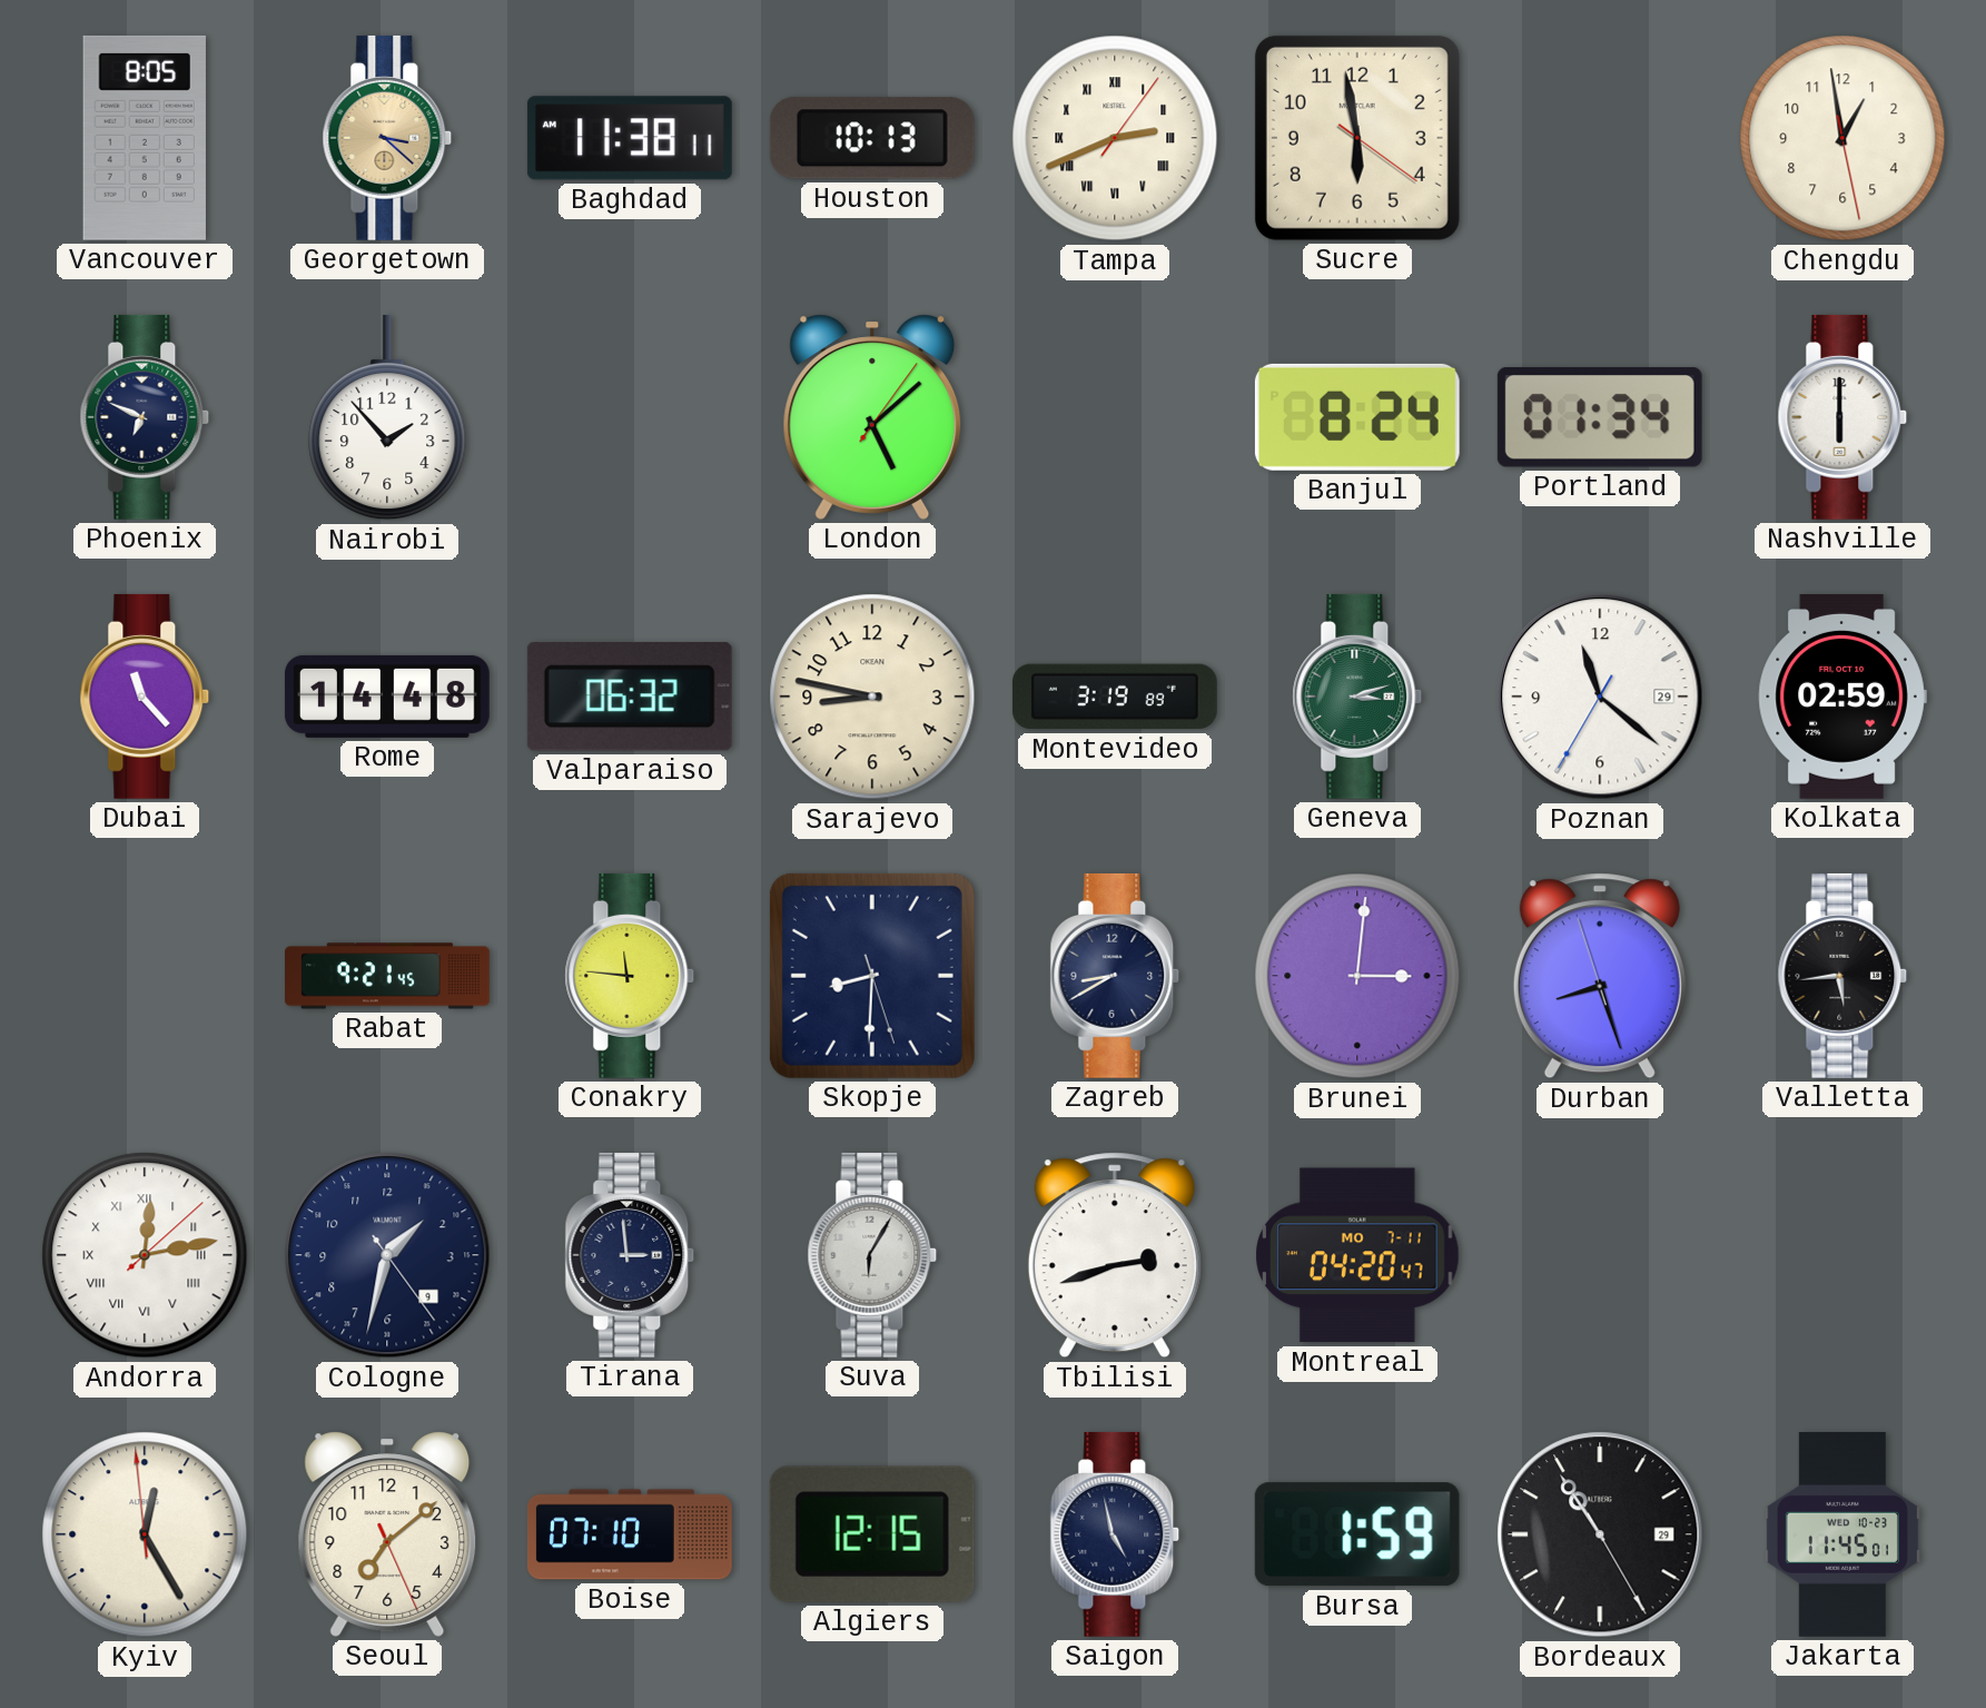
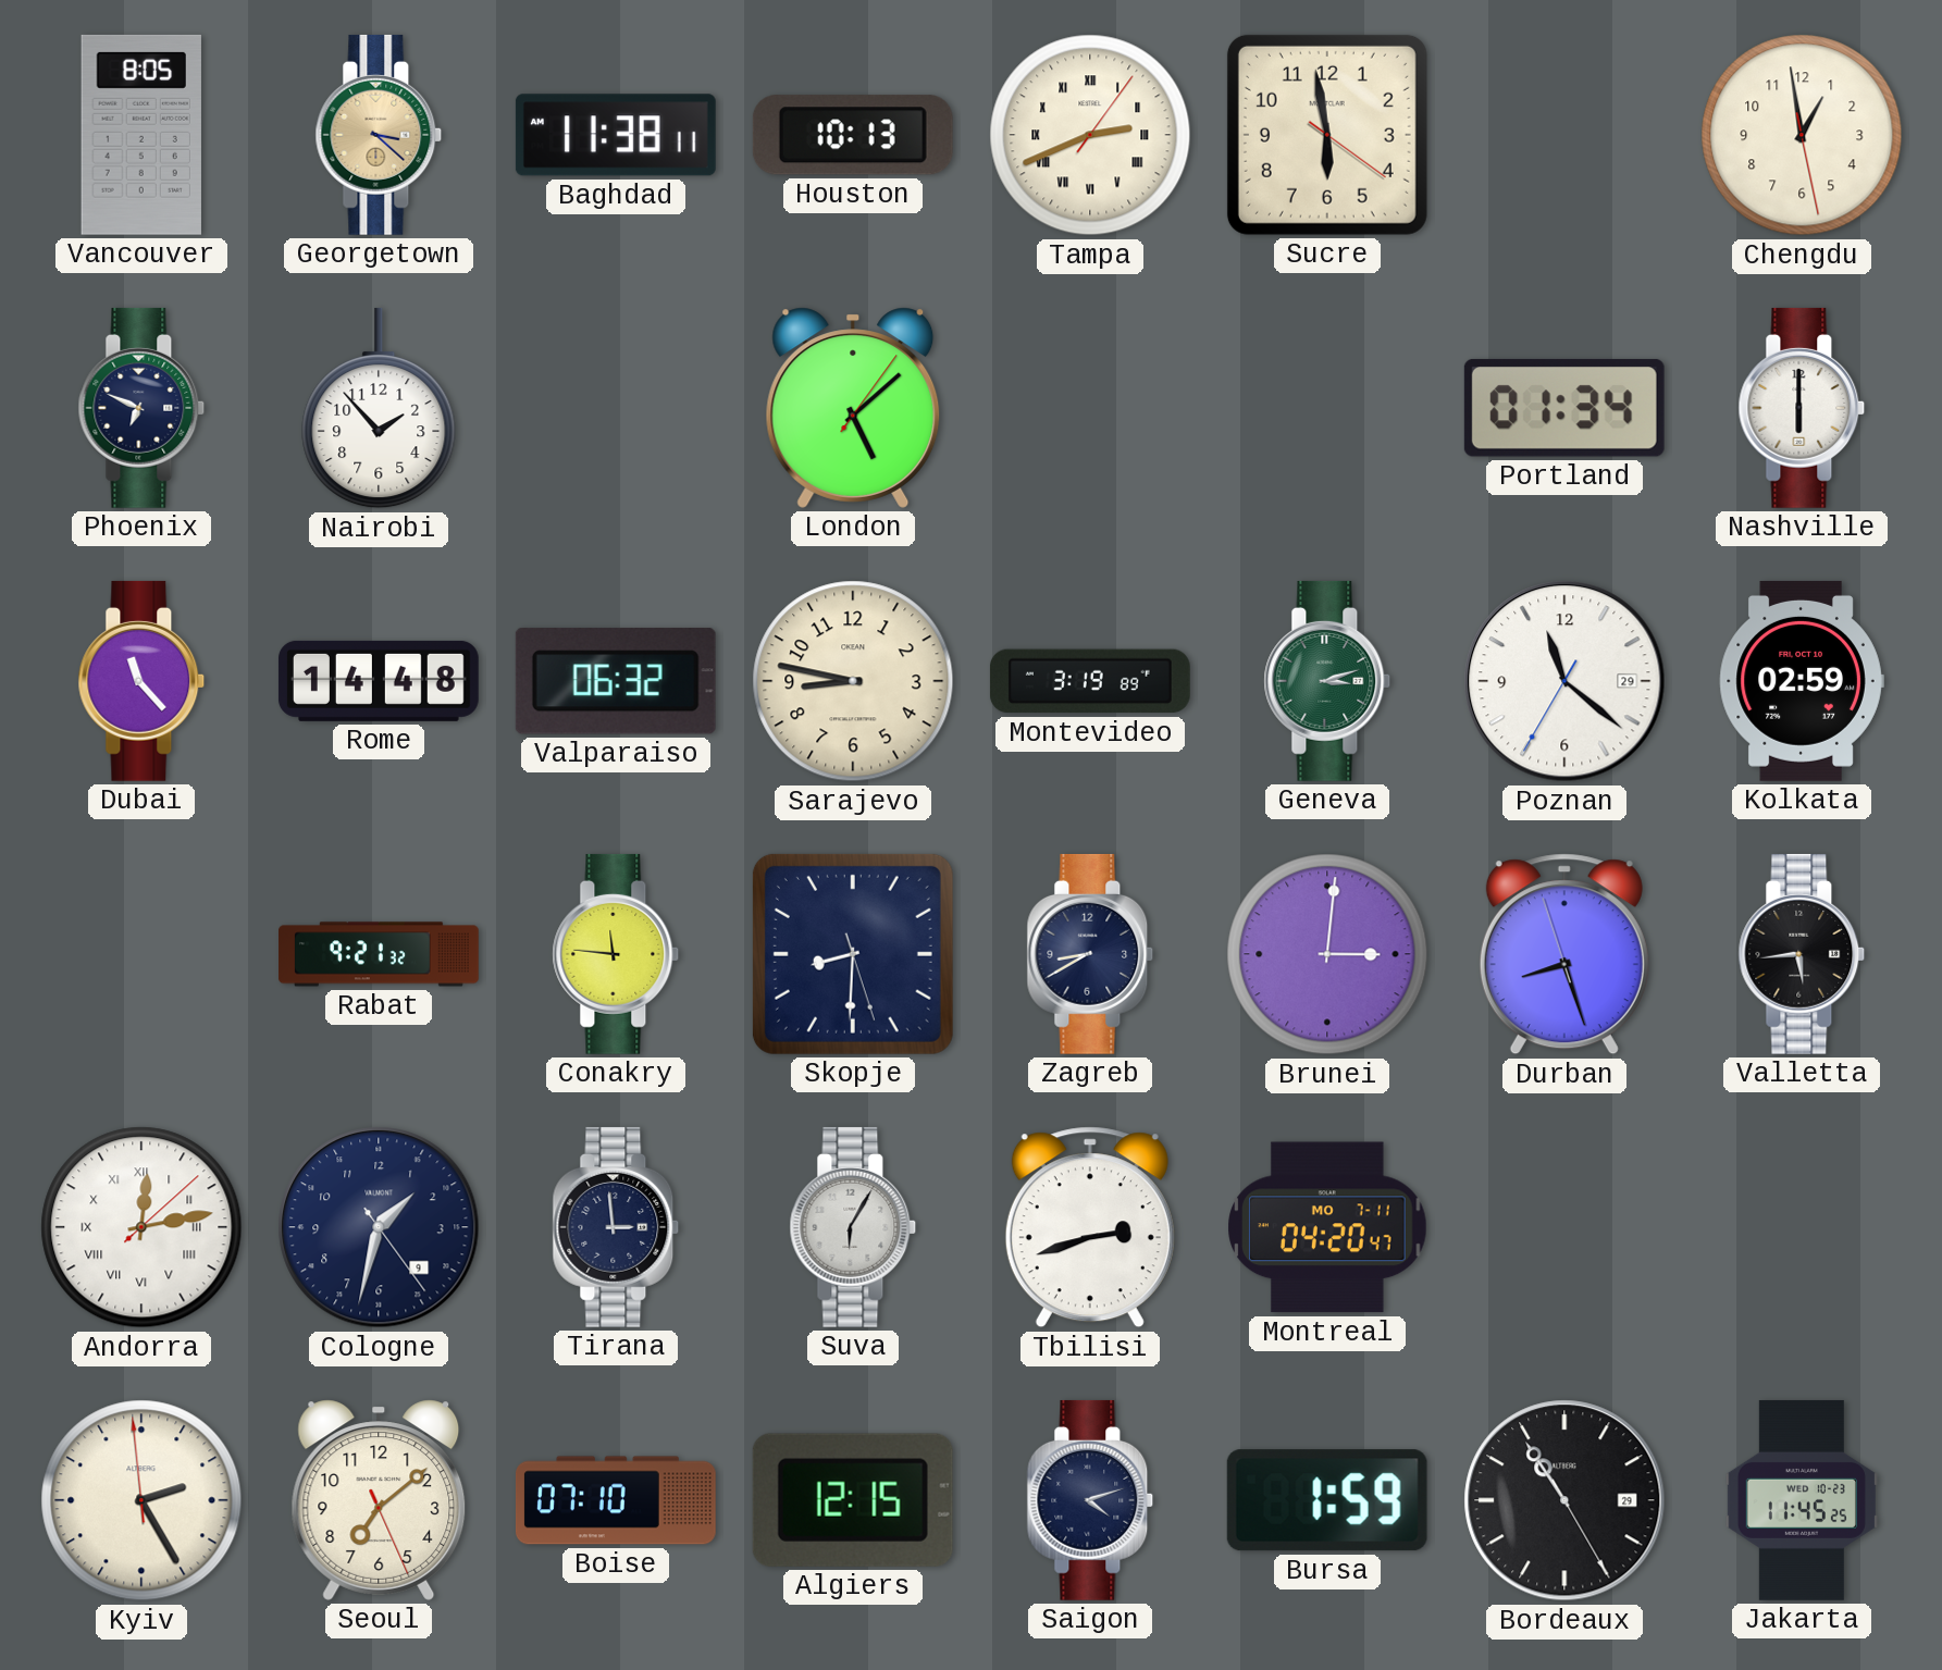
Banjul: 8:24 -> none
Rabat: 9:21:45 -> 9:21:32
Kyiv: 12:24 -> 2:24
Saigon: 4:58 -> 4:12
Jakarta: 11:45:01 -> 11:45:25
